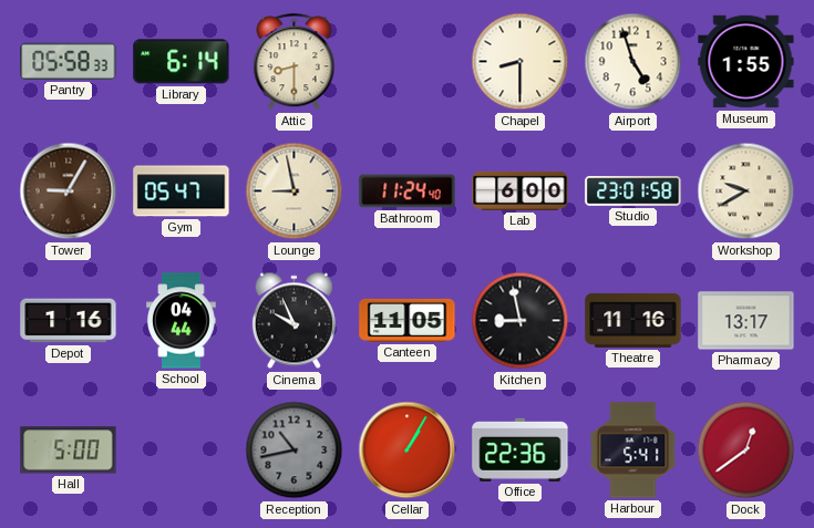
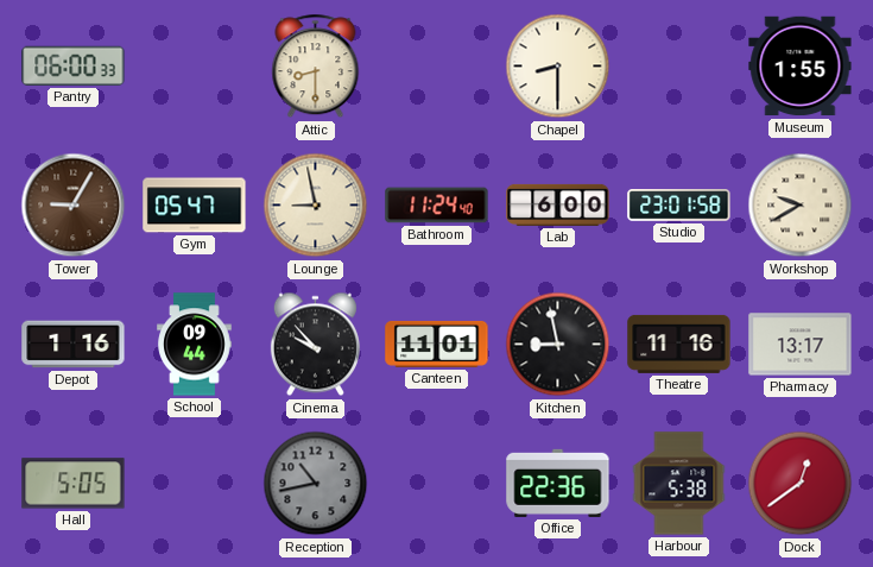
Pantry: 05:58 -> 06:00
Library: 6:14 -> none
Airport: 4:57 -> none
School: 04:44 -> 09:44
Cinema: 9:56 -> 9:53
Canteen: 11:05 -> 11:01
Hall: 5:00 -> 5:05
Cellar: 1:05 -> none
Harbour: 5:41 -> 5:38
